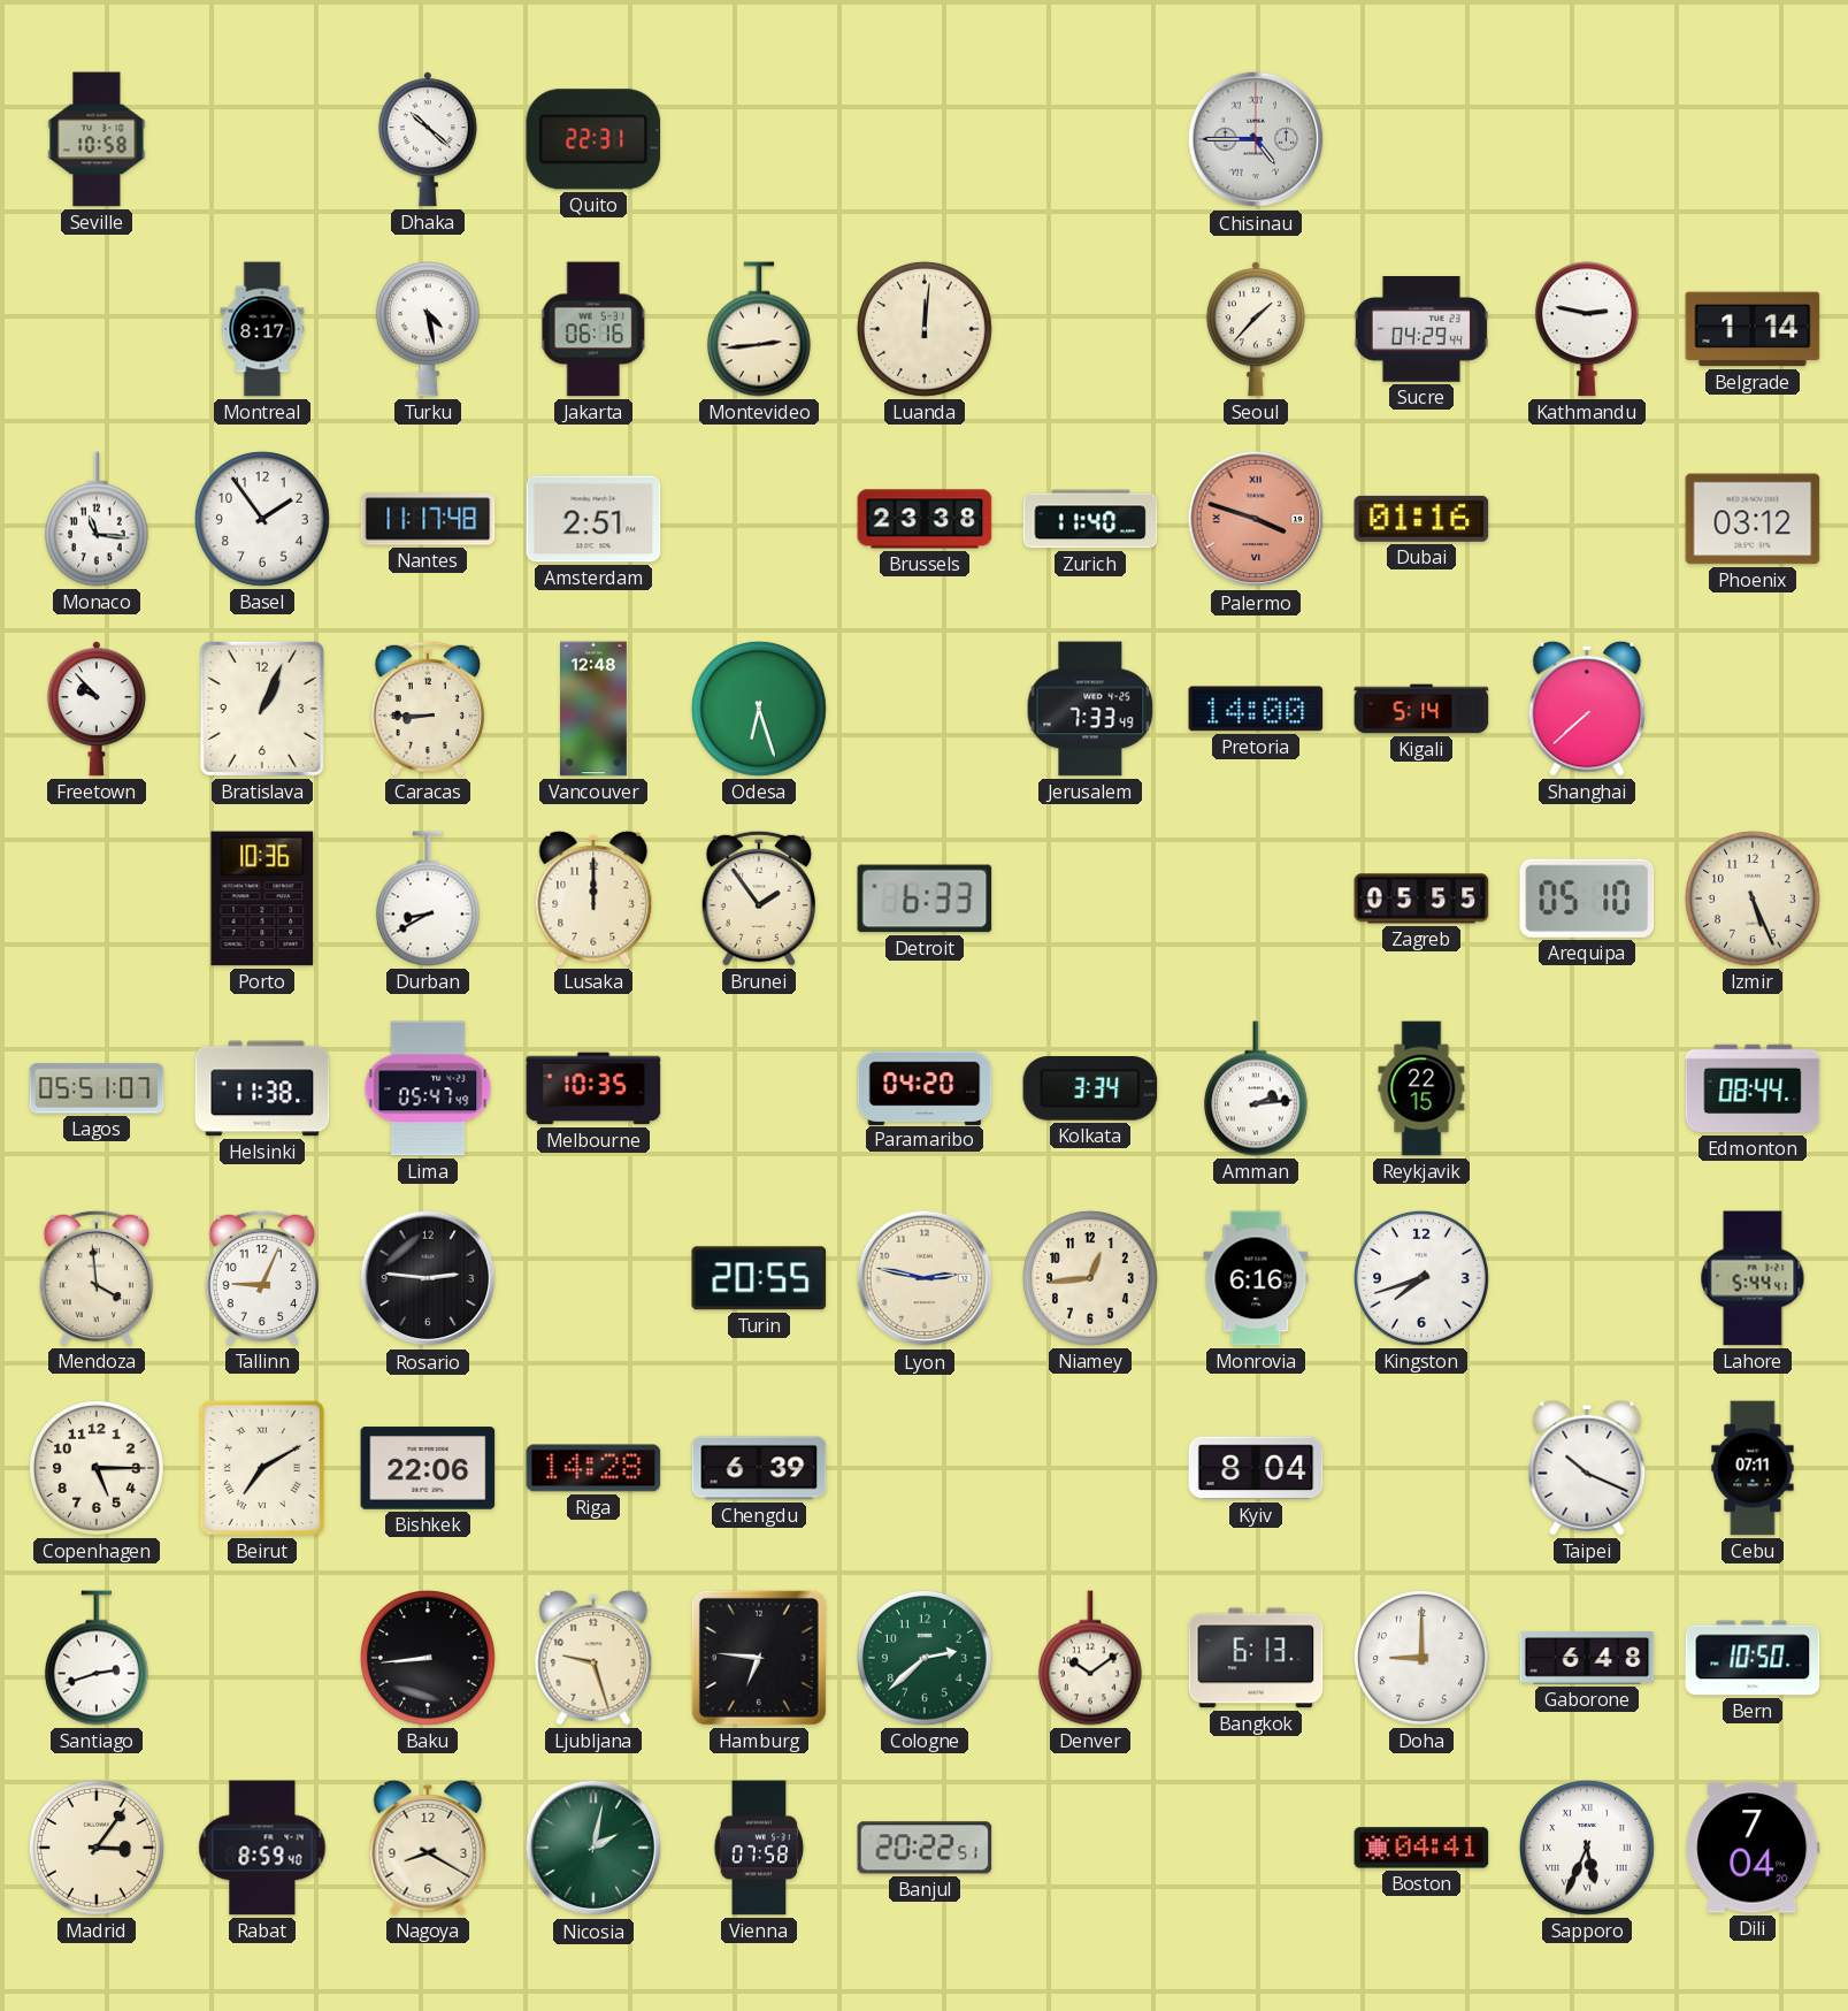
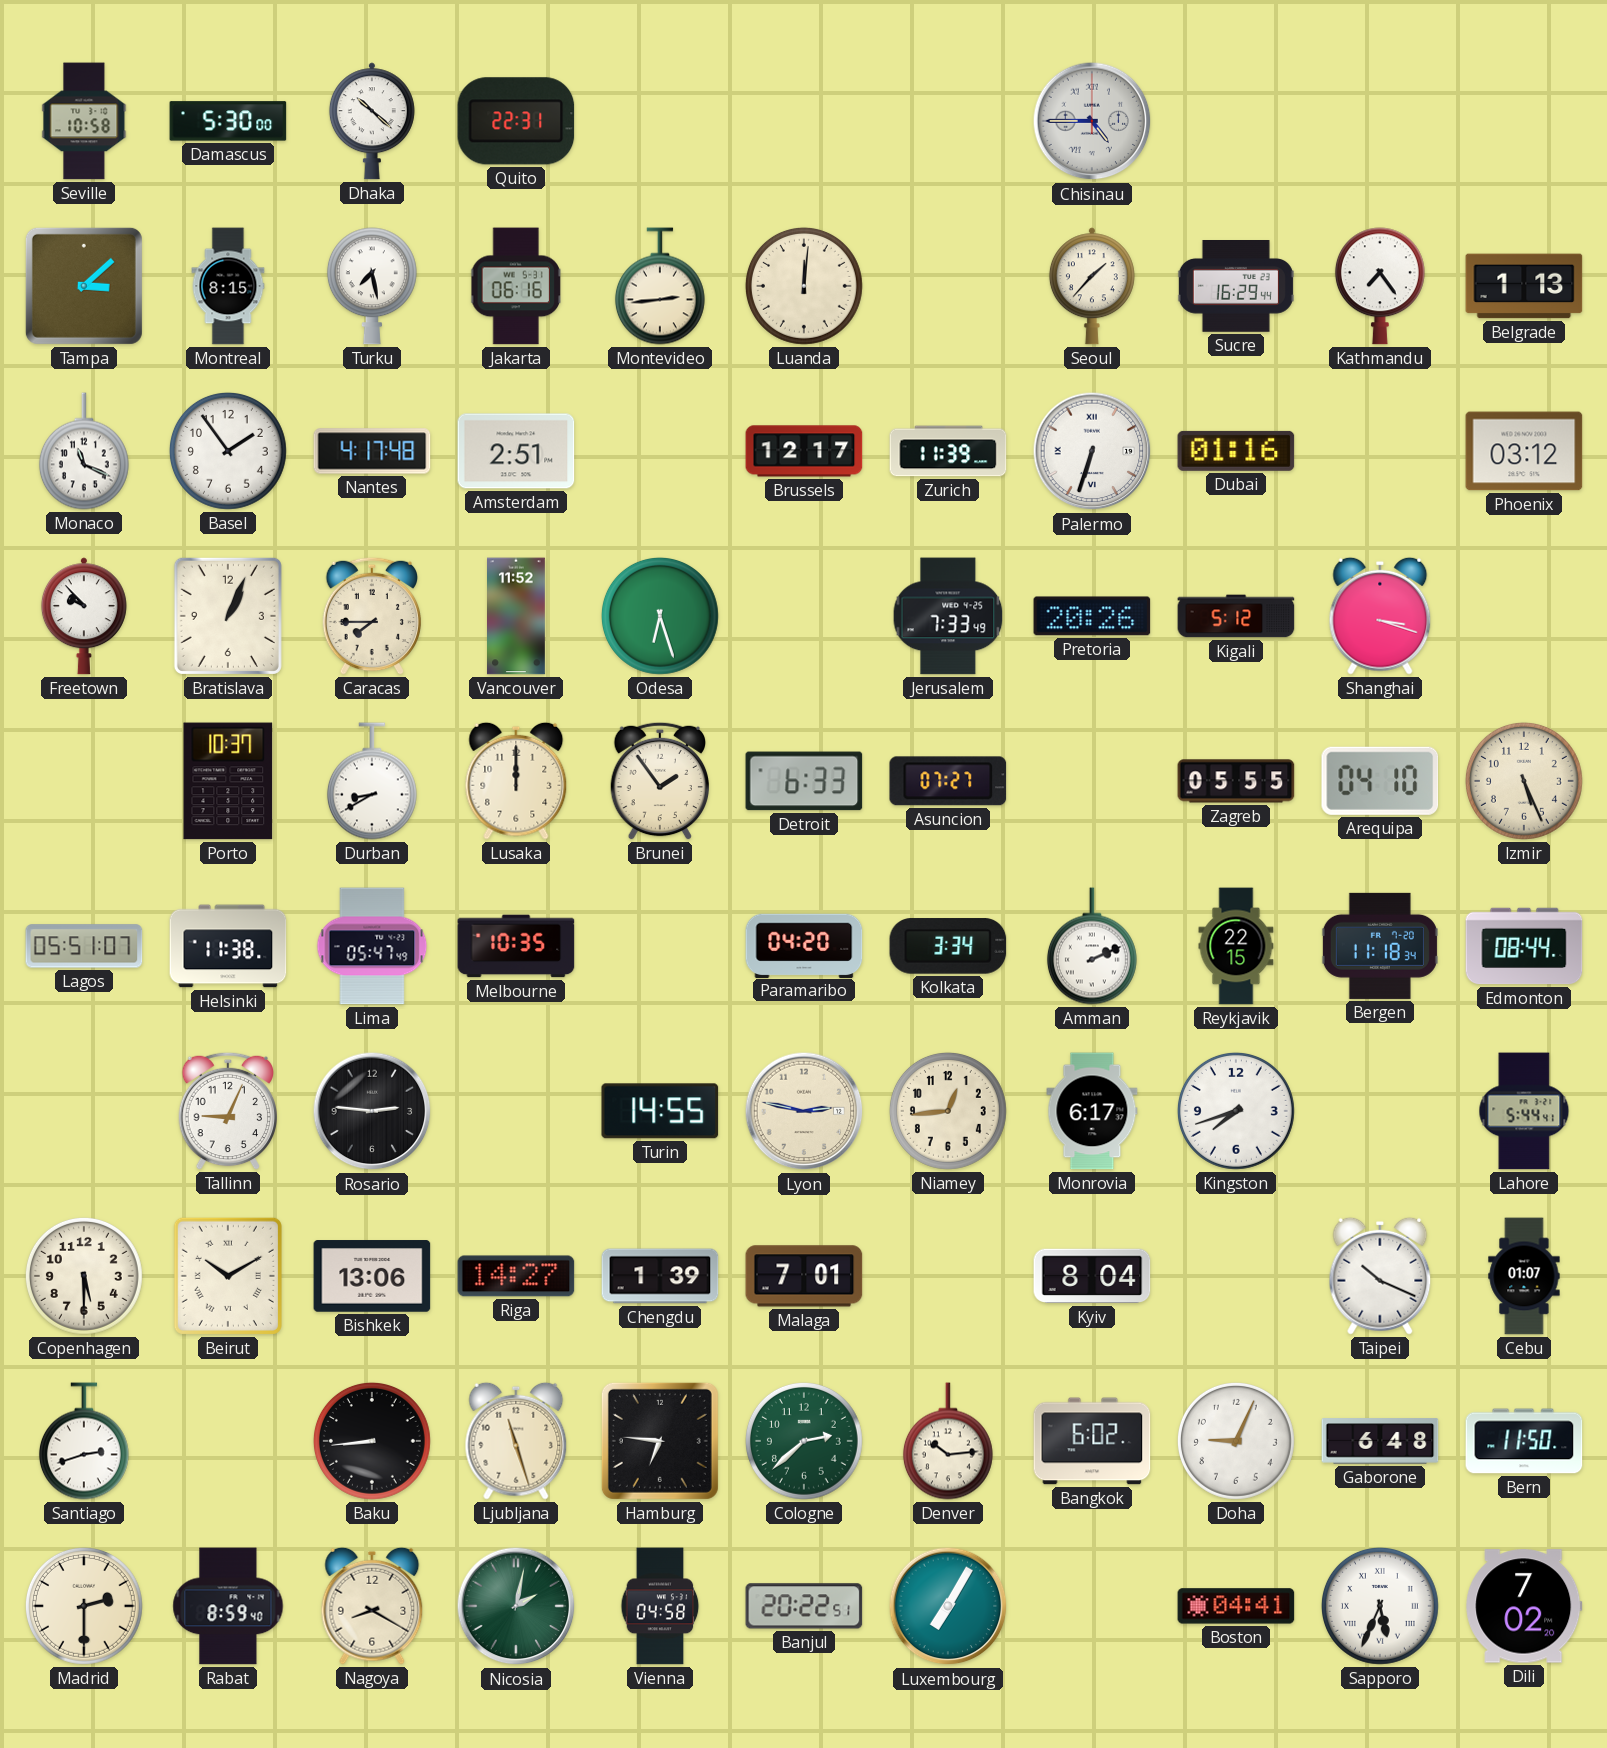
Damascus: none -> 5:30
Tampa: none -> 3:08
Montreal: 8:17 -> 8:15
Turku: 4:28 -> 7:28
Sucre: 04:29 -> 16:29
Kathmandu: 2:47 -> 7:24
Belgrade: 1:14 -> 1:13
Monaco: 11:16 -> 11:19
Nantes: 11:17 -> 4:17
Brussels: 23:38 -> 12:17
Zurich: 11:40 -> 11:39
Palermo: 3:48 -> 6:33
Palermo dial: salmon -> white
Caracas: 8:45 -> 7:45
Vancouver: 12:48 -> 11:52
Pretoria: 14:00 -> 20:26
Kigali: 5:14 -> 5:12
Shanghai: 7:38 -> 3:18
Porto: 10:36 -> 10:37
Asuncion: none -> 07:27
Arequipa: 05:10 -> 04:10
Amman: 2:14 -> 2:11
Bergen: none -> 11:18
Mendoza: 3:59 -> none
Turin: 20:55 -> 14:55
Monrovia: 6:16 -> 6:17
Copenhagen: 5:15 -> 5:30
Beirut: 7:10 -> 10:10
Bishkek: 22:06 -> 13:06
Riga: 14:28 -> 14:27
Chengdu: 6:39 -> 1:39
Malaga: none -> 7:01
Cebu: 07:11 -> 01:07
Ljubljana: 9:27 -> 11:27
Denver: 10:09 -> 10:14
Bangkok: 6:13 -> 6:02
Doha: 9:00 -> 9:04
Bern: 10:50 -> 11:50
Madrid: 3:06 -> 2:30
Vienna: 07:58 -> 04:58
Luxembourg: none -> 7:05
Dili: 7:04 -> 7:02
